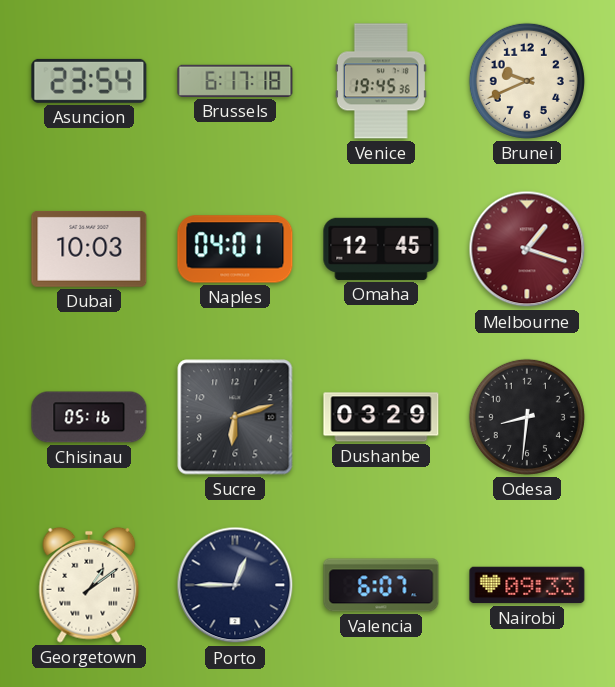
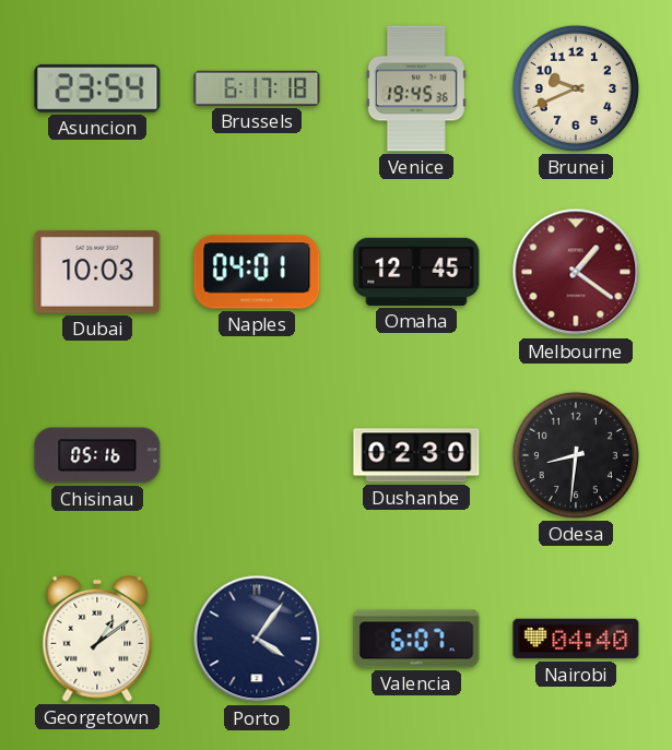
Melbourne: 1:18 -> 1:21
Sucre: 6:12 -> none
Dushanbe: 03:29 -> 02:30
Porto: 12:45 -> 4:06
Nairobi: 09:33 -> 04:40
